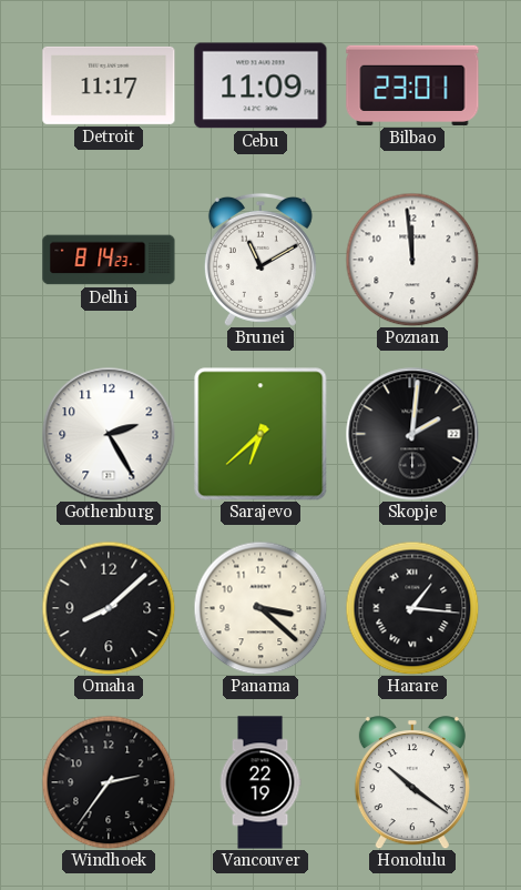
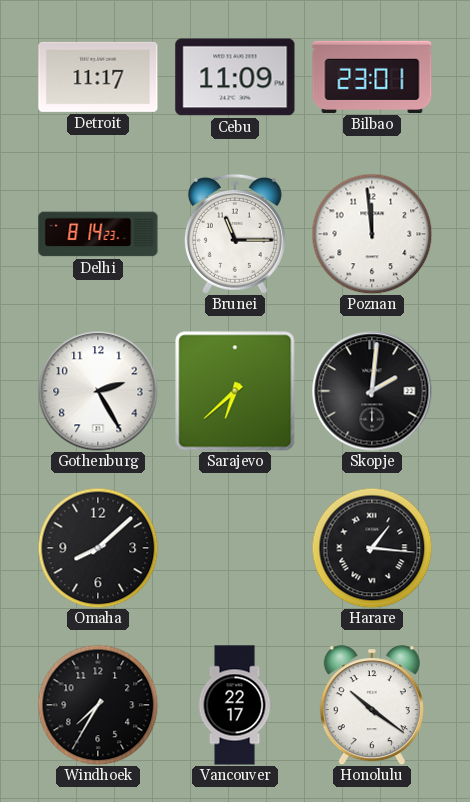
Brunei: 11:10 -> 11:15
Panama: 3:22 -> none
Windhoek: 2:36 -> 7:35
Vancouver: 22:19 -> 22:17
